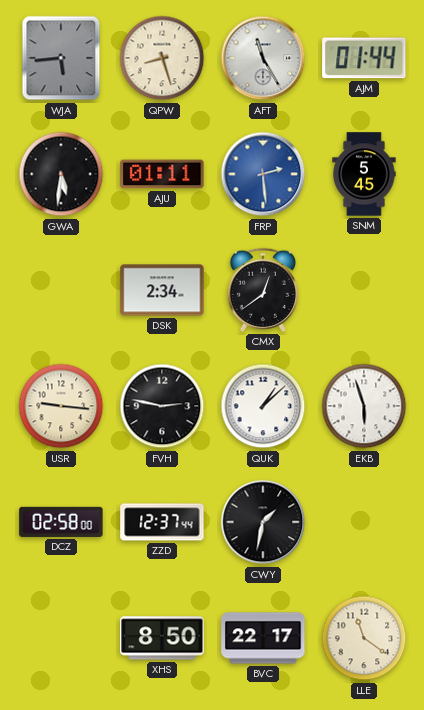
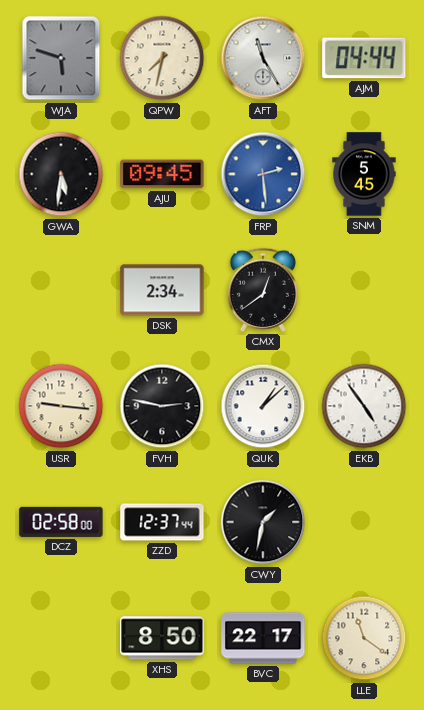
WJA: 5:44 -> 5:48
QPW: 8:27 -> 7:32
AJM: 01:44 -> 04:44
AJU: 01:11 -> 09:45
EKB: 5:57 -> 4:54
